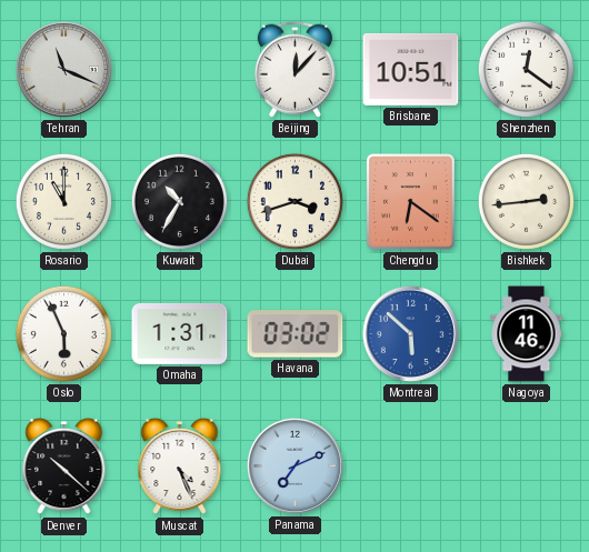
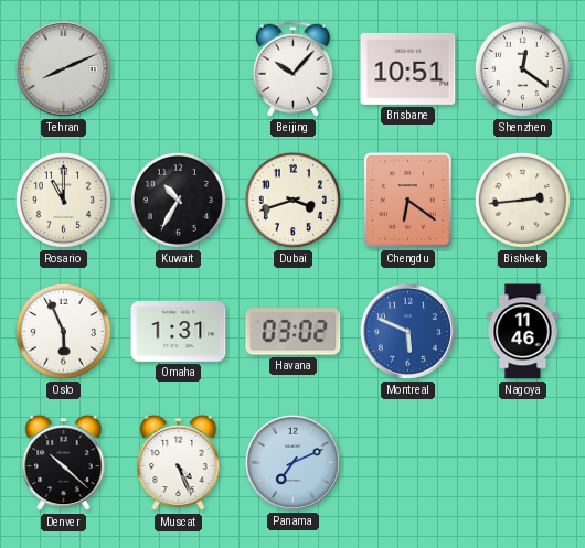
Tehran: 11:19 -> 8:11
Beijing: 12:07 -> 10:07
Montreal: 5:52 -> 5:49
